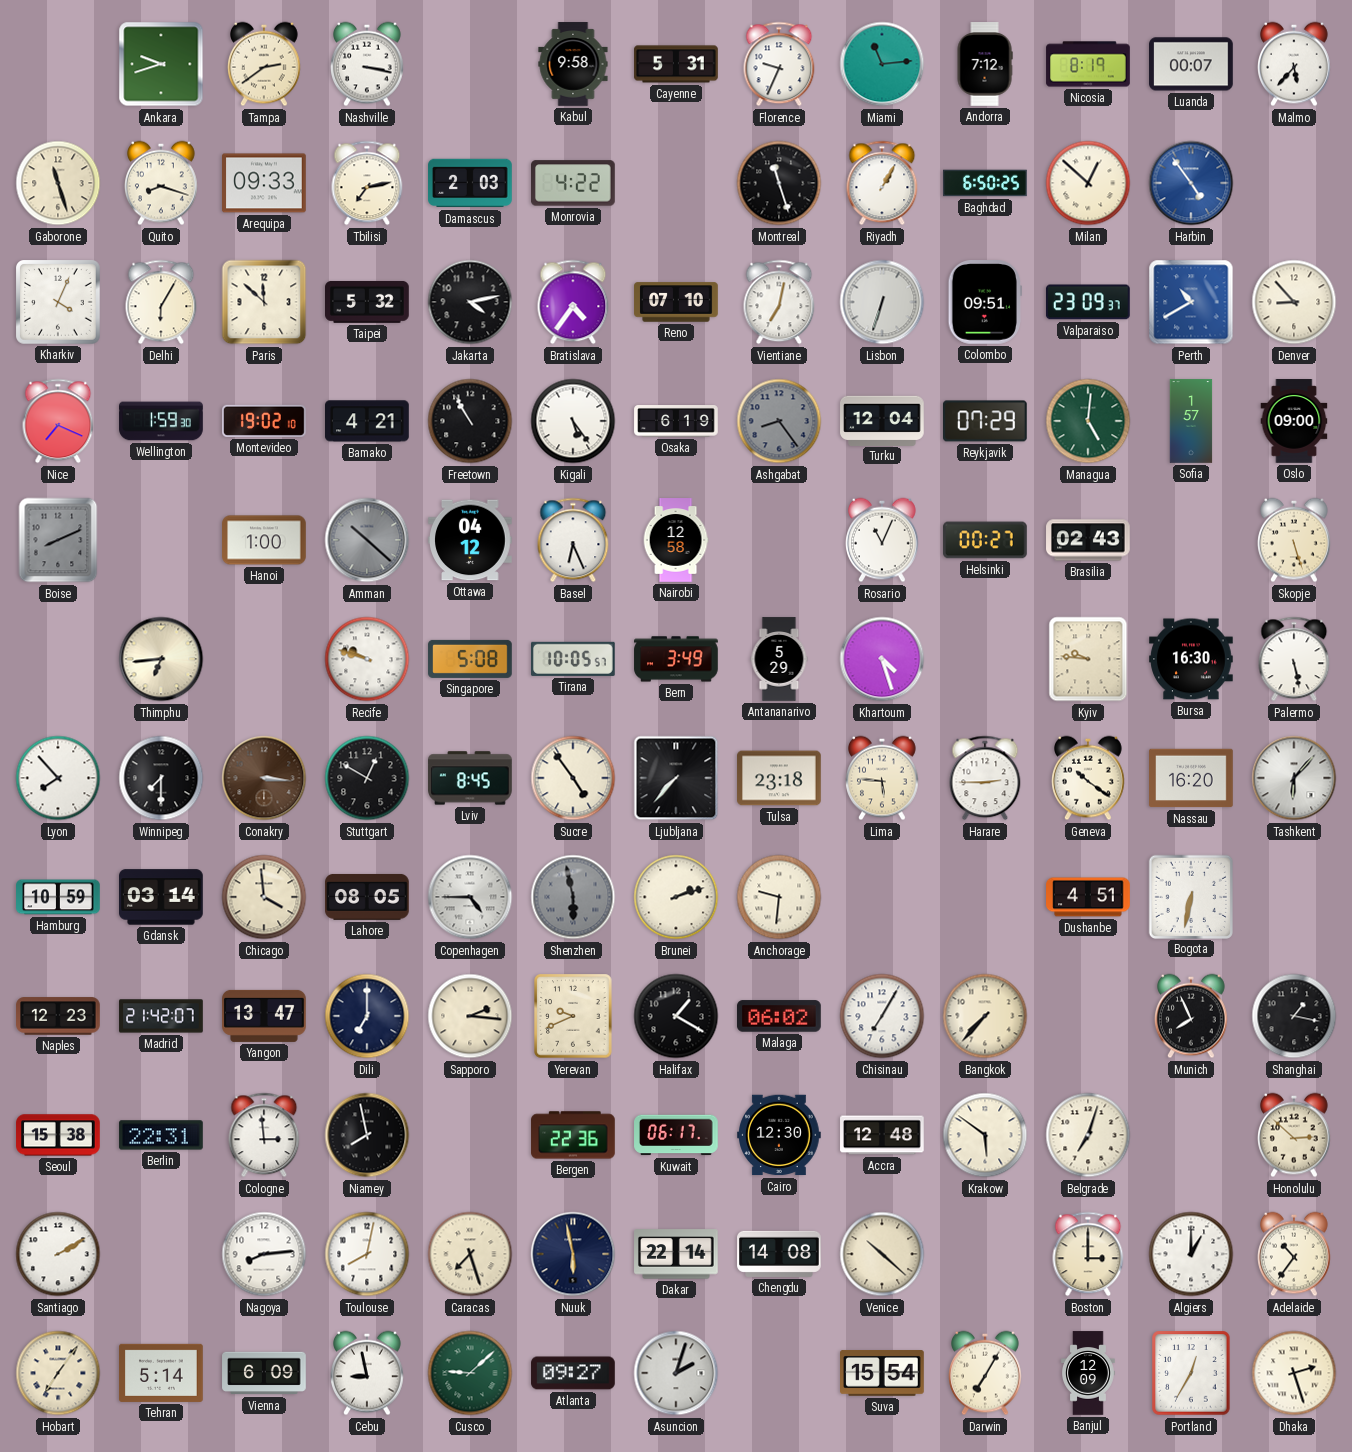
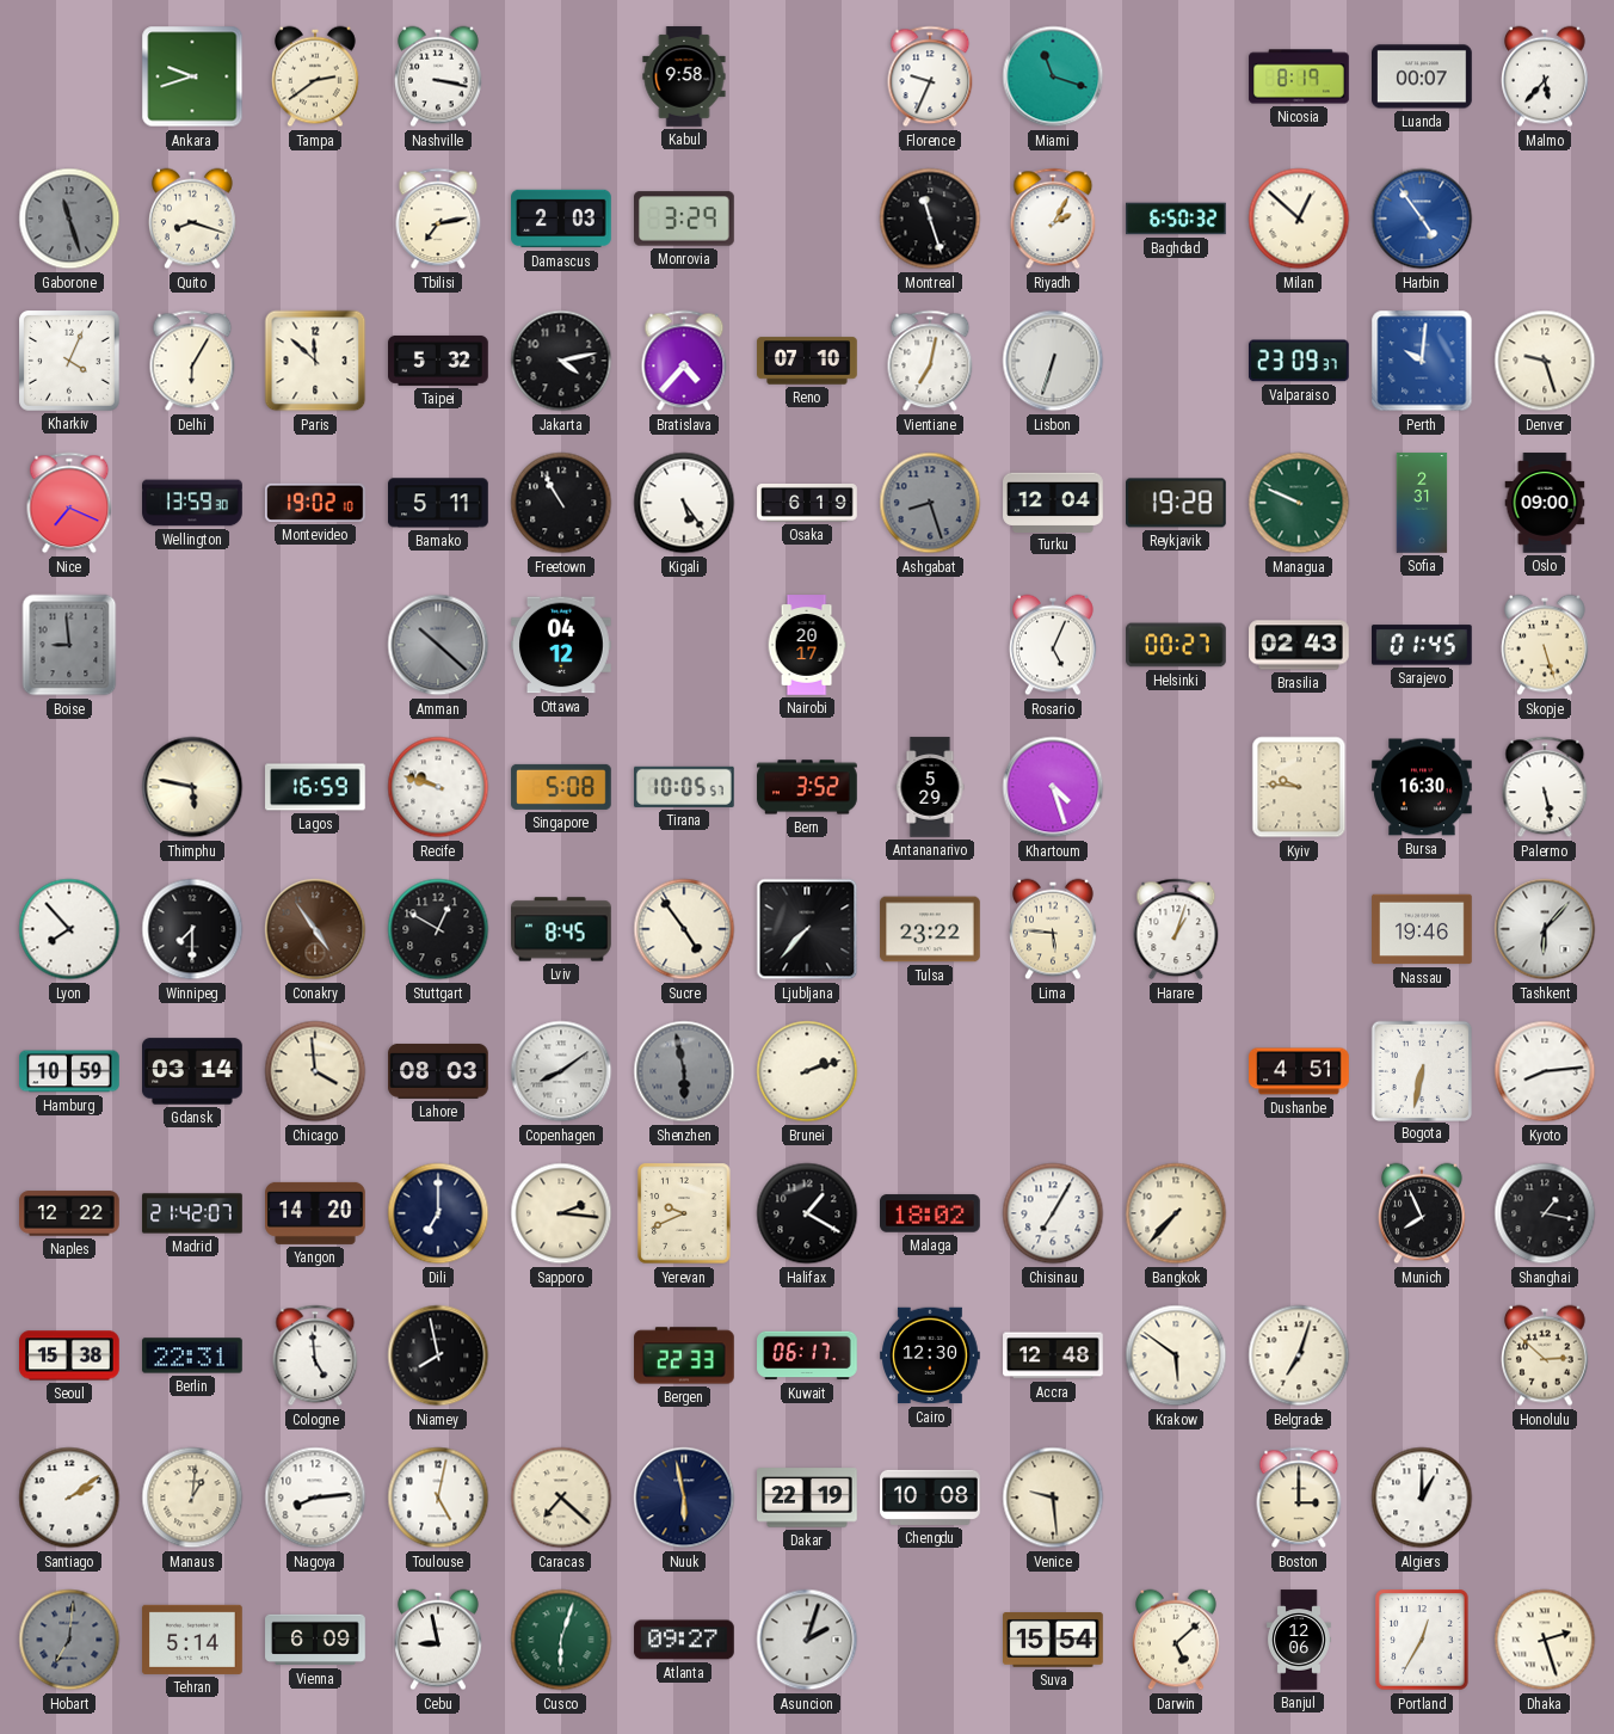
Cayenne: 5:31 -> none
Miami: 11:14 -> 11:18
Andorra: 7:12 -> none
Gaborone dial: cream -> grey
Arequipa: 09:33 -> none
Monrovia: 4:22 -> 3:29
Riyadh: 1:05 -> 2:05
Baghdad: 6:50:25 -> 6:50:32
Bratislava: 4:36 -> 4:37
Colombo: 09:51 -> none
Perth: 10:40 -> 10:01
Denver: 8:53 -> 9:27
Wellington: 1:59 -> 13:59
Bamako: 4:21 -> 5:11
Ashgabat: 8:24 -> 8:27
Reykjavik: 07:29 -> 19:28
Managua: 5:01 -> 9:49
Sofia: 1:57 -> 2:31
Boise: 8:11 -> 8:59
Hanoi: 1:00 -> none
Basel: 6:26 -> none
Nairobi: 12:58 -> 20:17
Rosario: 11:04 -> 5:04
Sarajevo: none -> 01:45
Thimphu: 6:44 -> 5:47
Lagos: none -> 16:59
Bern: 3:49 -> 3:52
Conakry: 3:16 -> 4:54
Tulsa: 23:18 -> 23:22
Harare: 2:45 -> 1:03
Geneva: 10:21 -> none
Nassau: 16:20 -> 19:46
Lahore: 08:05 -> 08:03
Copenhagen: 4:45 -> 8:09
Anchorage: 9:31 -> none
Kyoto: none -> 8:14
Naples: 12:23 -> 12:22
Yangon: 13:47 -> 14:20
Malaga: 06:02 -> 18:02
Cologne: 2:59 -> 4:59
Bergen: 22:36 -> 22:33
Santiago: 2:10 -> 2:09
Manaus: none -> 1:01
Toulouse: 8:02 -> 5:02
Caracas: 7:27 -> 7:22
Dakar: 22:14 -> 22:19
Chengdu: 14:08 -> 10:08
Venice: 10:22 -> 9:29
Adelaide: 10:36 -> none
Hobart: 7:06 -> 7:01
Hobart dial: cream -> grey
Cusco: 9:08 -> 6:03
Darwin: 7:05 -> 5:08
Banjul: 12:09 -> 12:06
